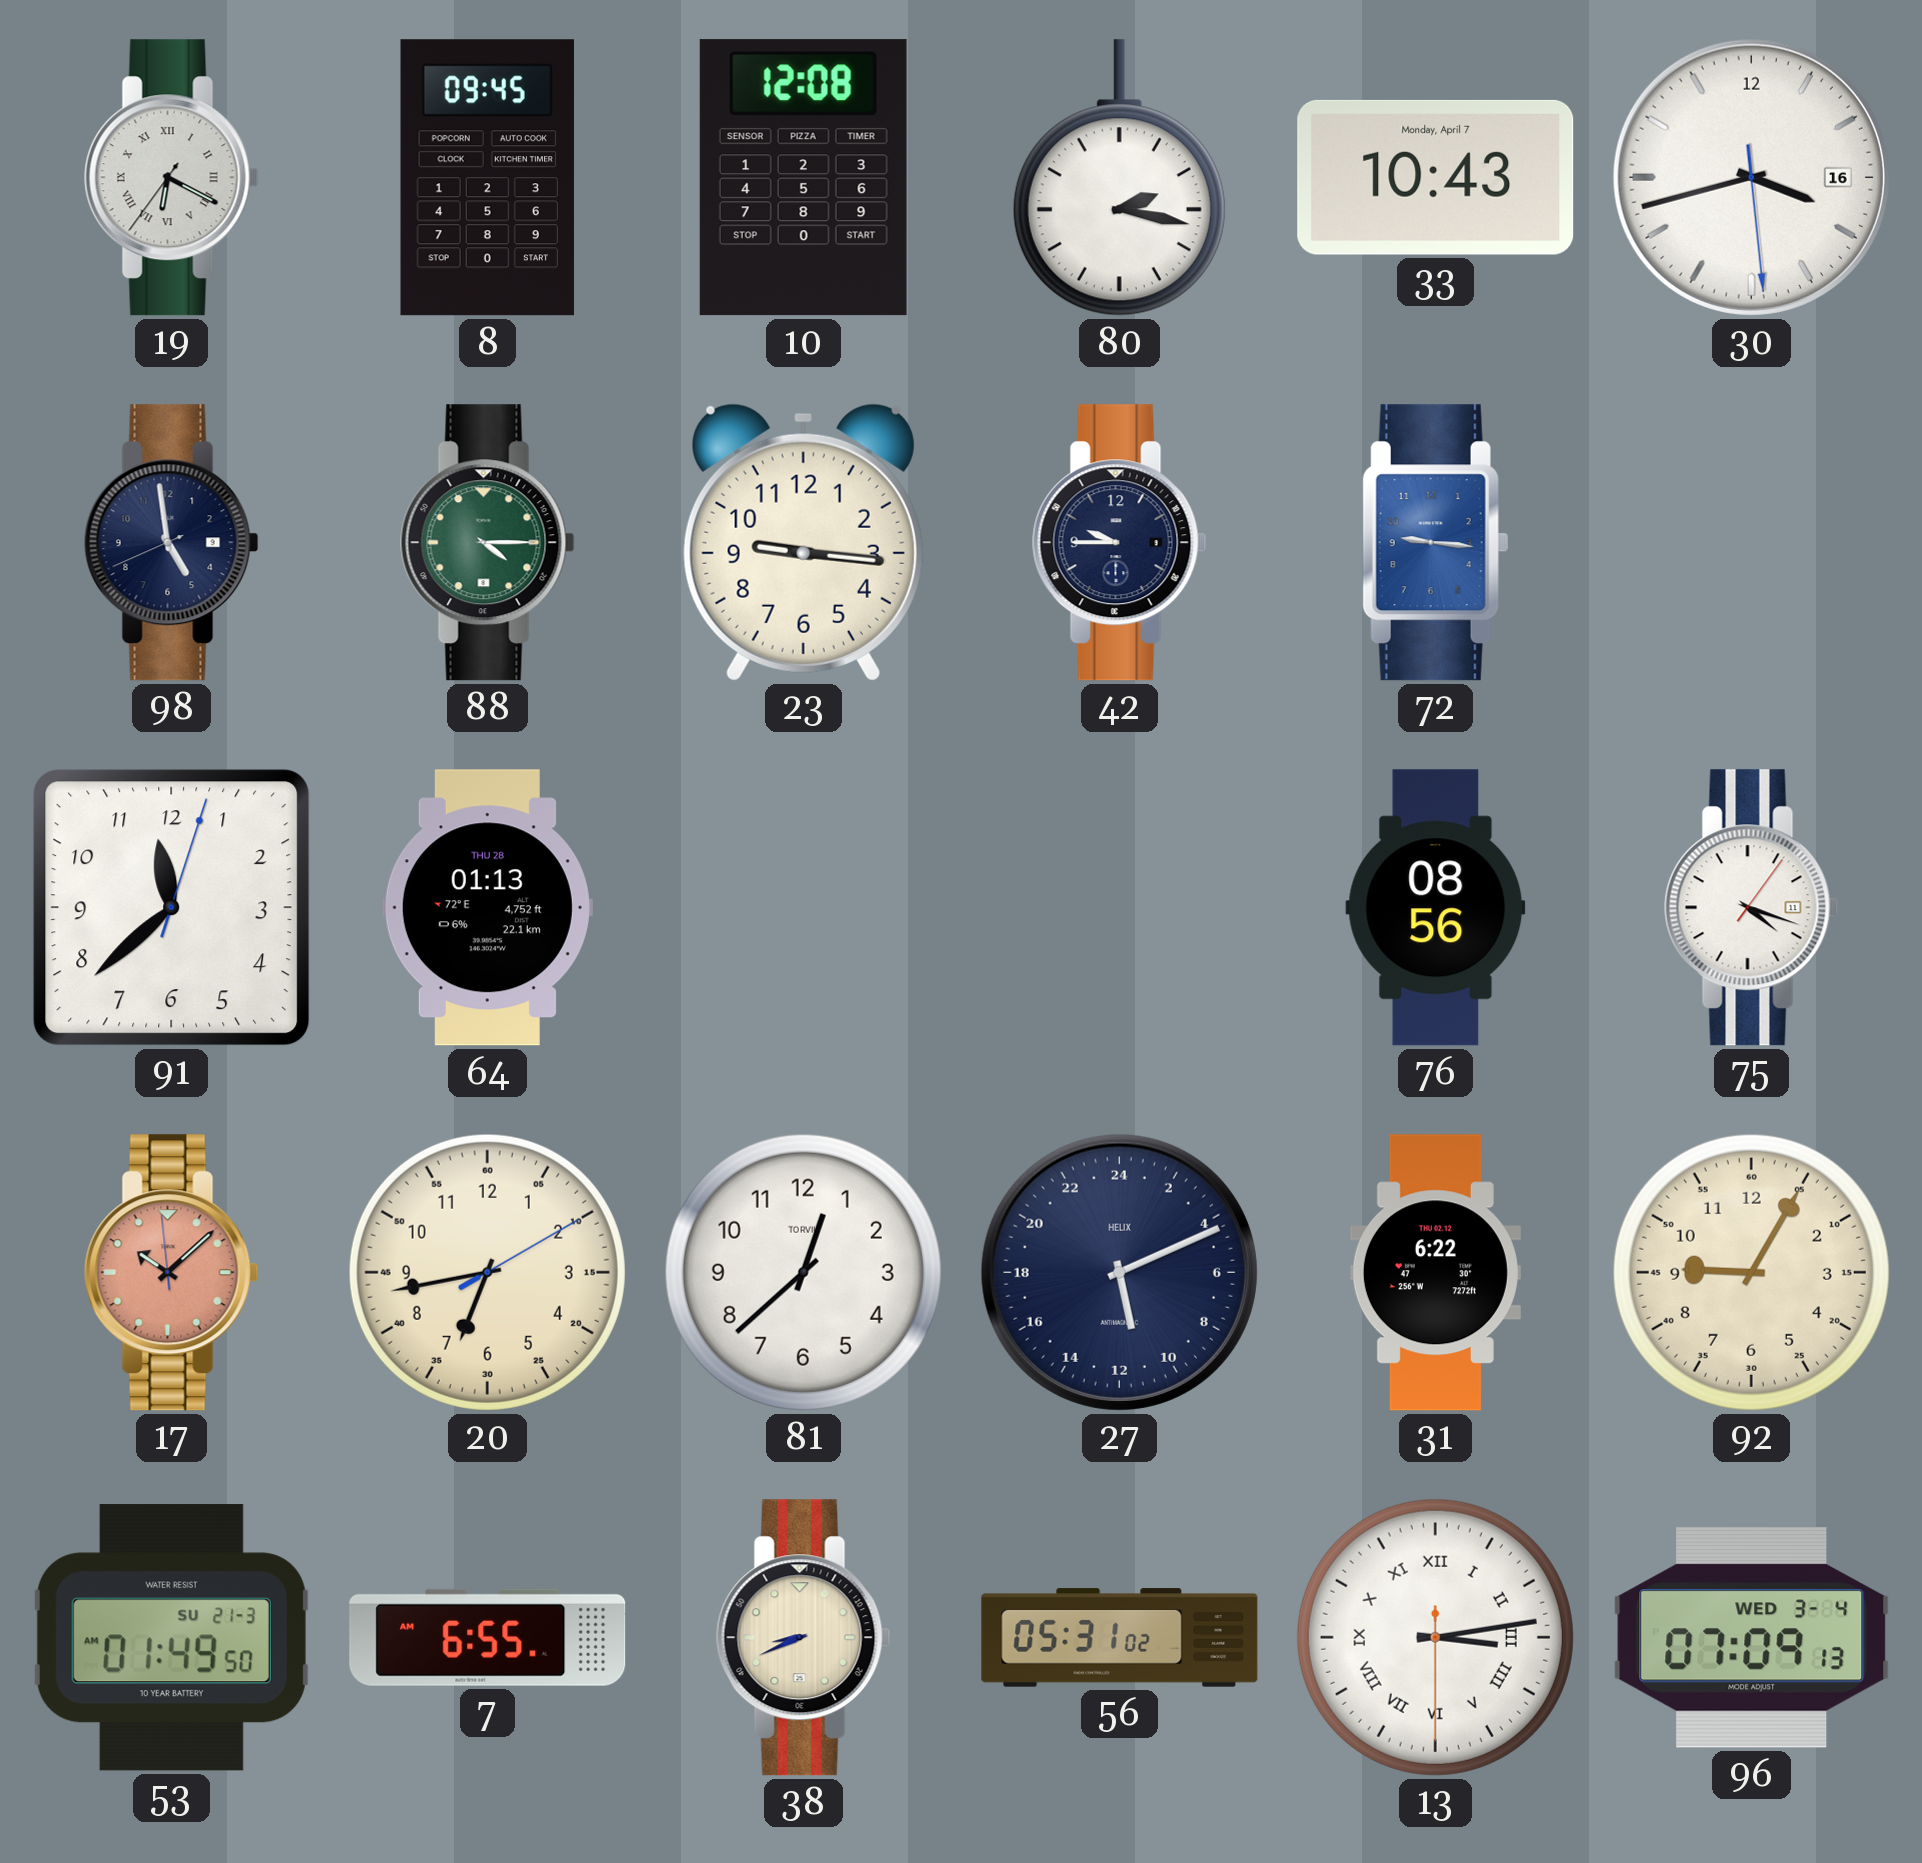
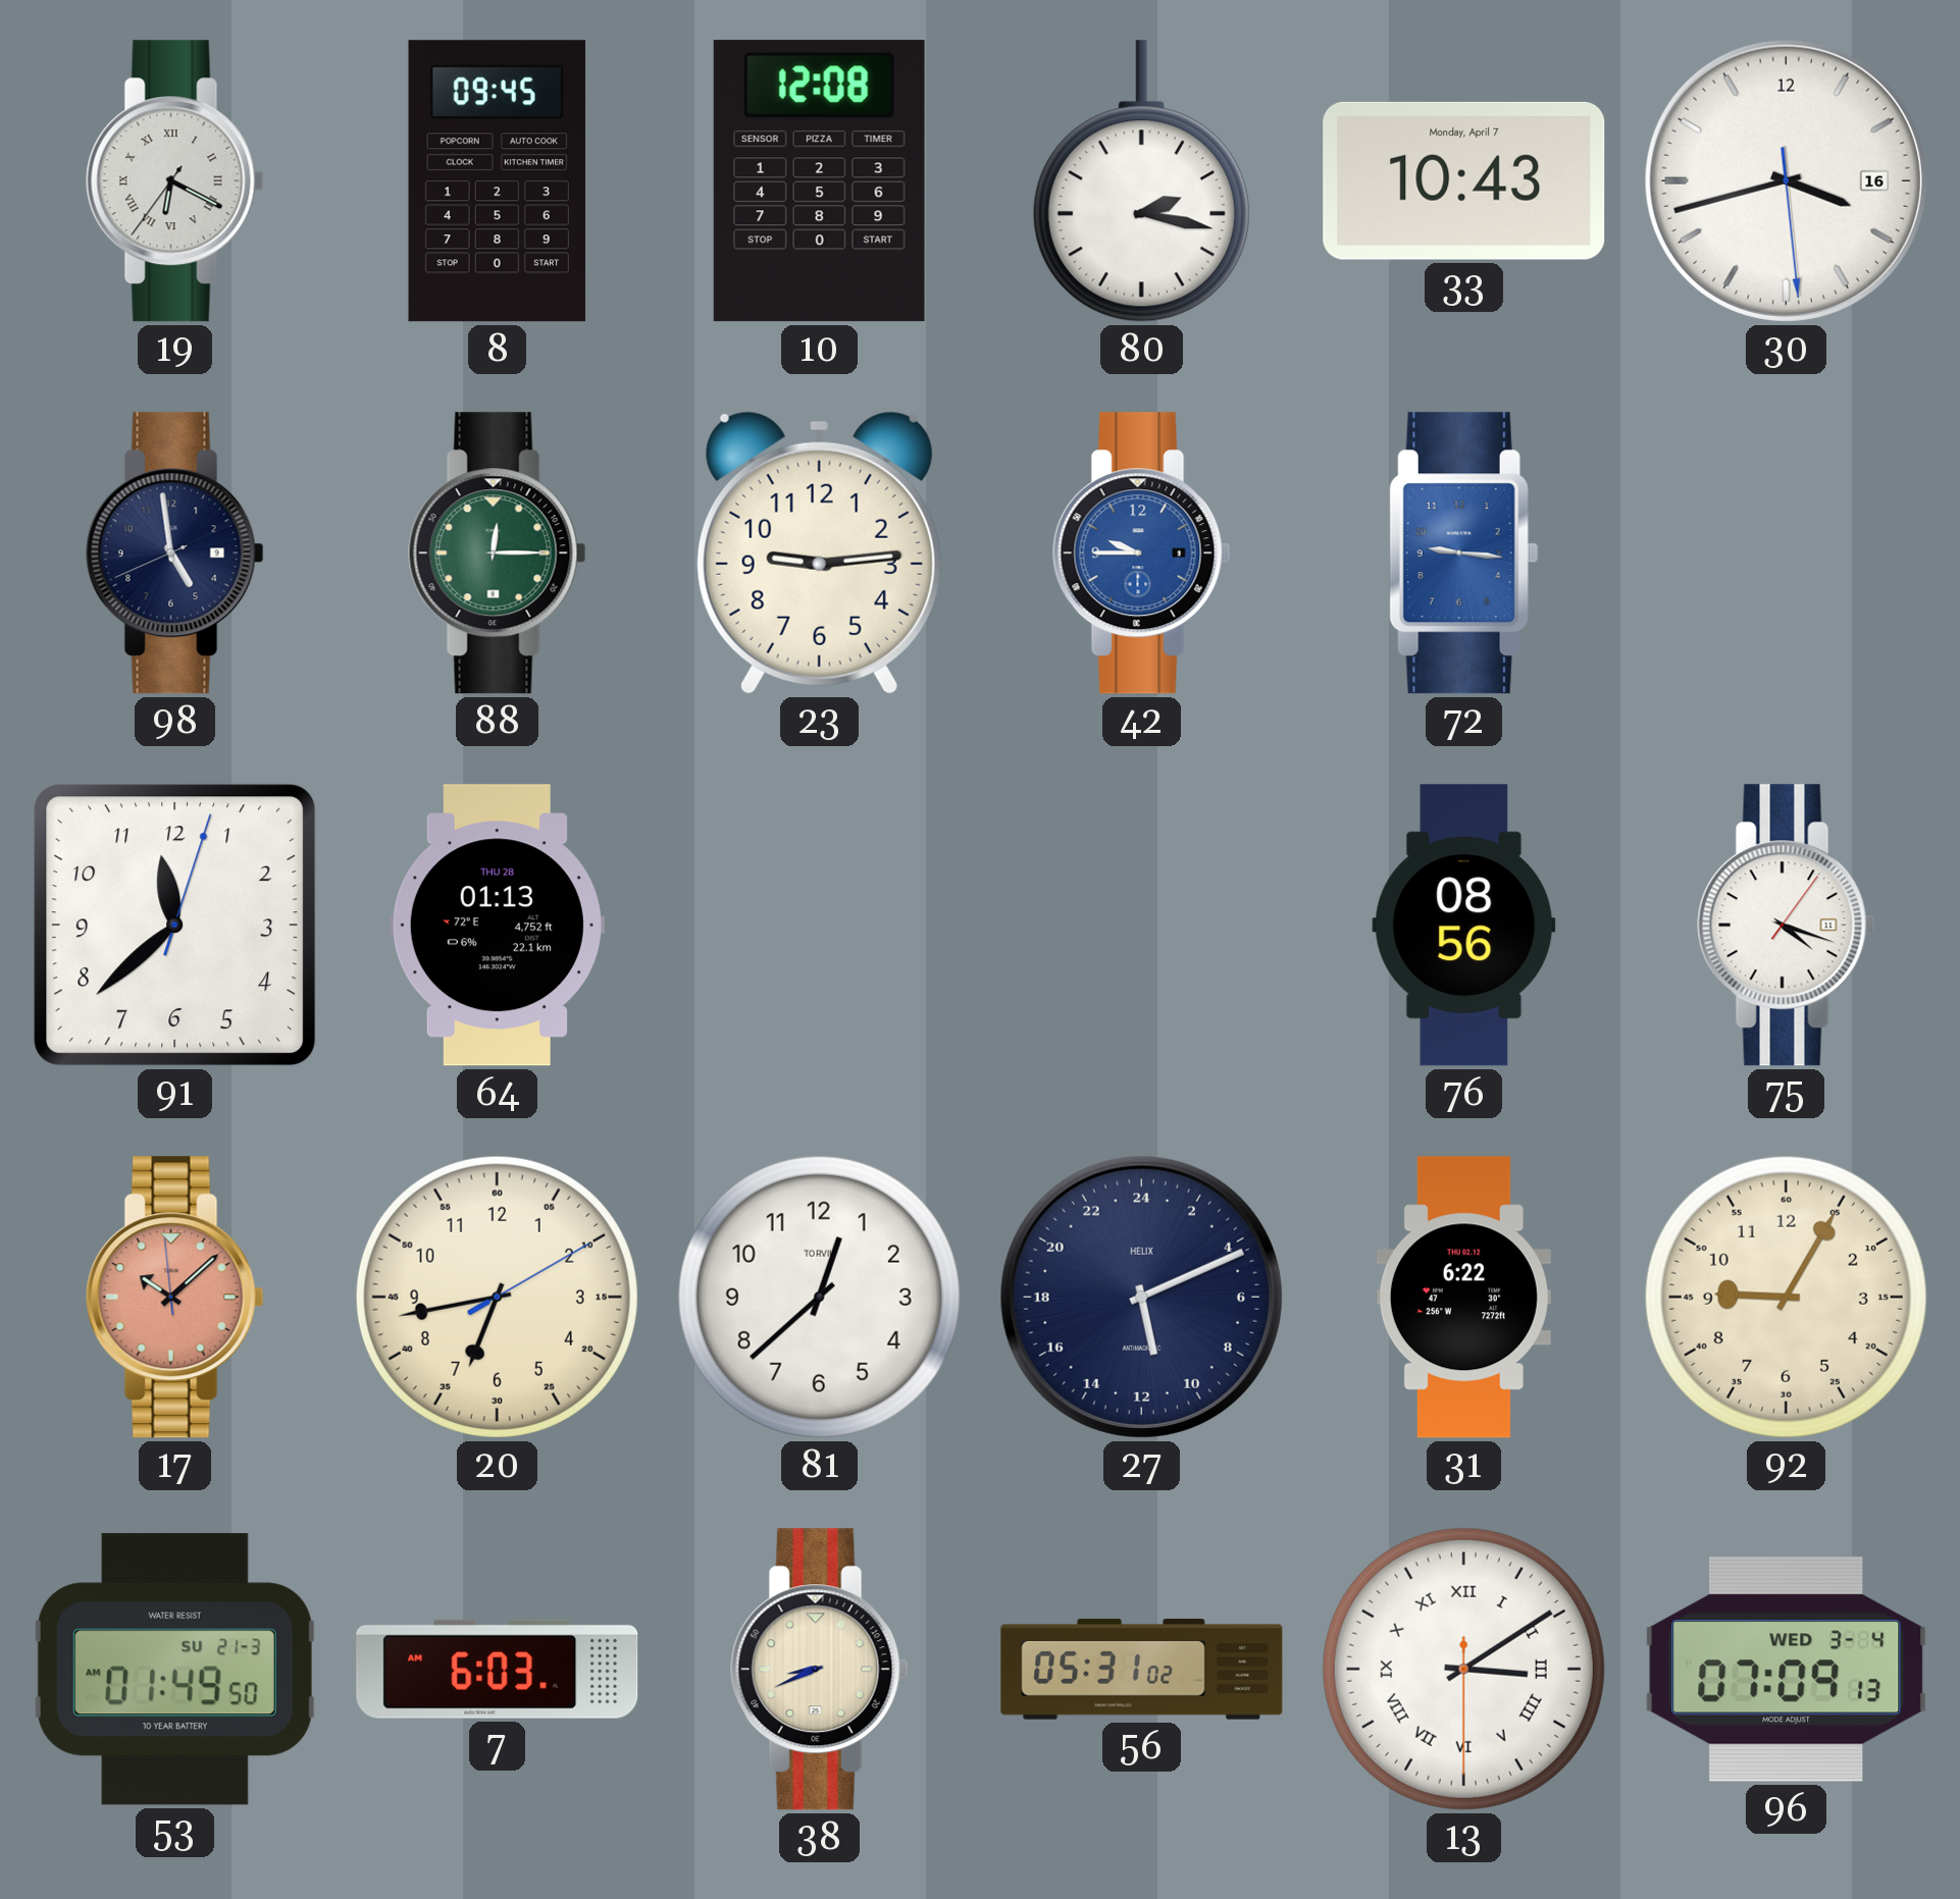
88: 4:15 -> 12:15
23: 9:16 -> 9:14
42 dial: navy -> blue
7: 6:55 -> 6:03
13: 3:13 -> 3:09
